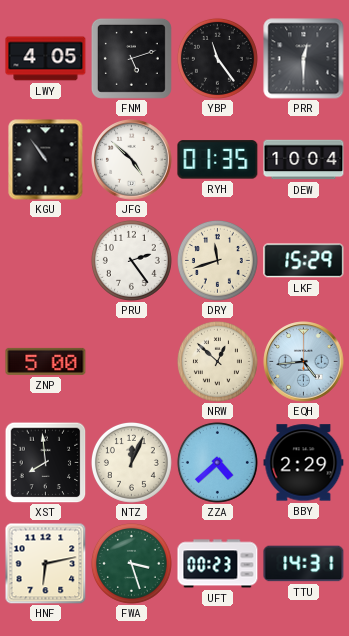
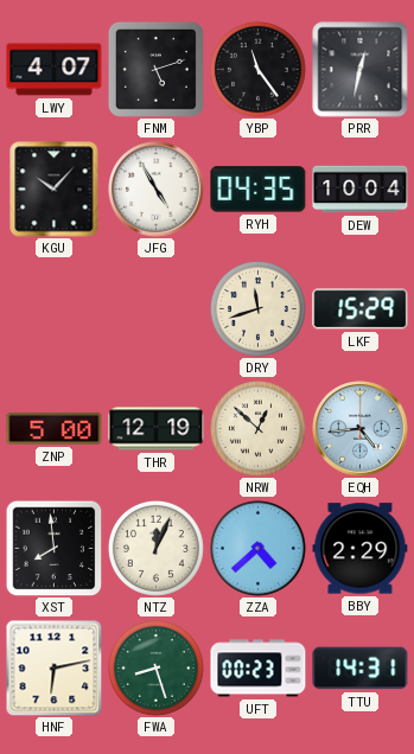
LWY: 4:05 -> 4:07
PRR: 12:30 -> 12:32
KGU: 10:54 -> 10:07
JFG: 4:52 -> 4:55
RYH: 01:35 -> 04:35
PRU: 2:24 -> none
THR: none -> 12:19
FWA: 3:27 -> 8:27
